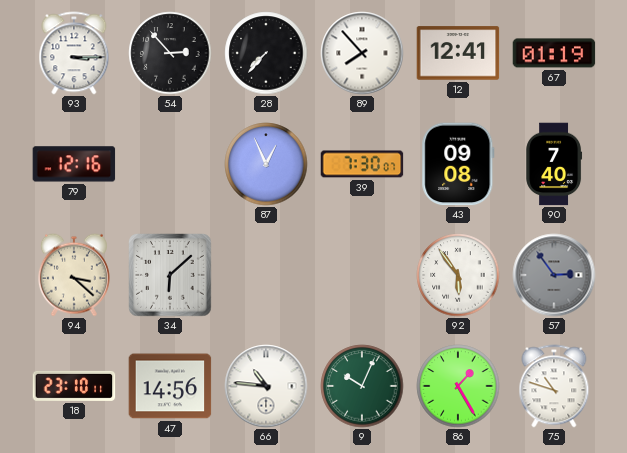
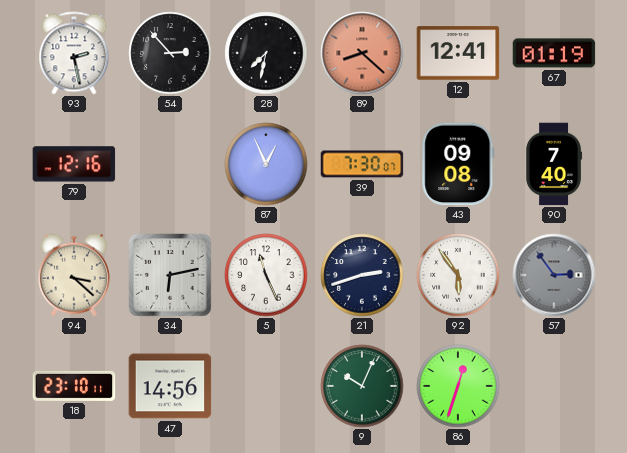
93: 3:15 -> 2:28
28: 7:37 -> 7:32
89: 7:53 -> 8:22
89 dial: white -> salmon
34: 6:08 -> 6:13
5: none -> 11:26
21: none -> 2:42
66: 10:46 -> none
86: 1:25 -> 12:33
75: 10:48 -> none
